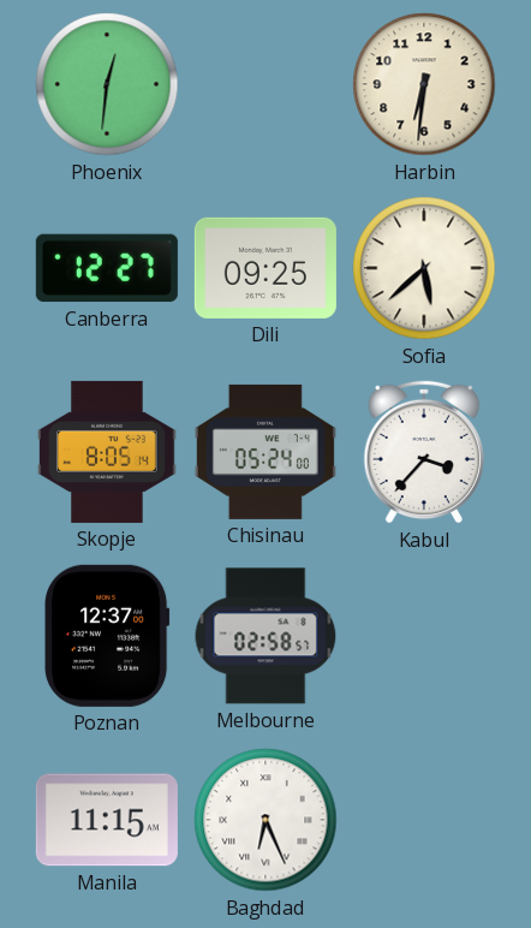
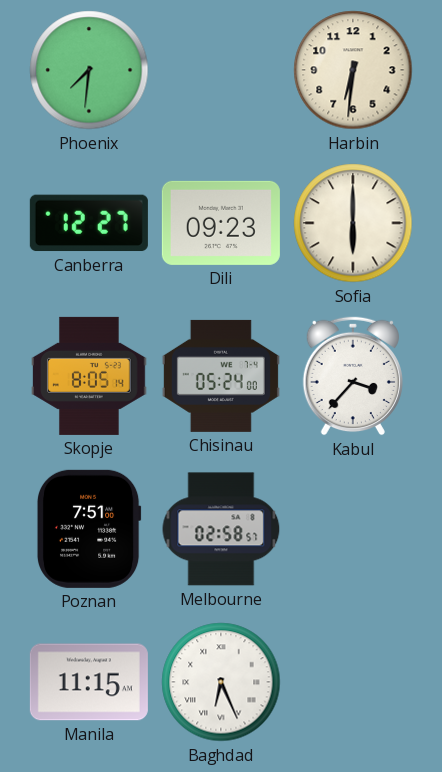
Phoenix: 12:31 -> 7:31
Dili: 09:25 -> 09:23
Sofia: 5:38 -> 6:00
Poznan: 12:37 -> 7:51
